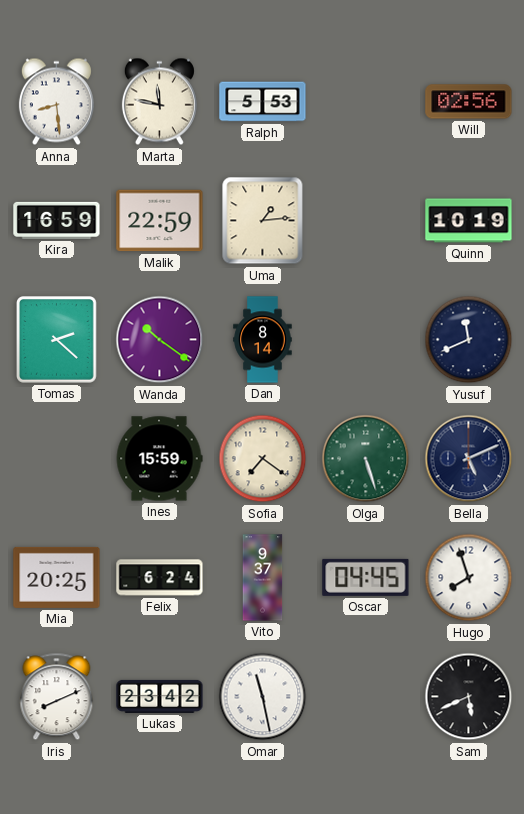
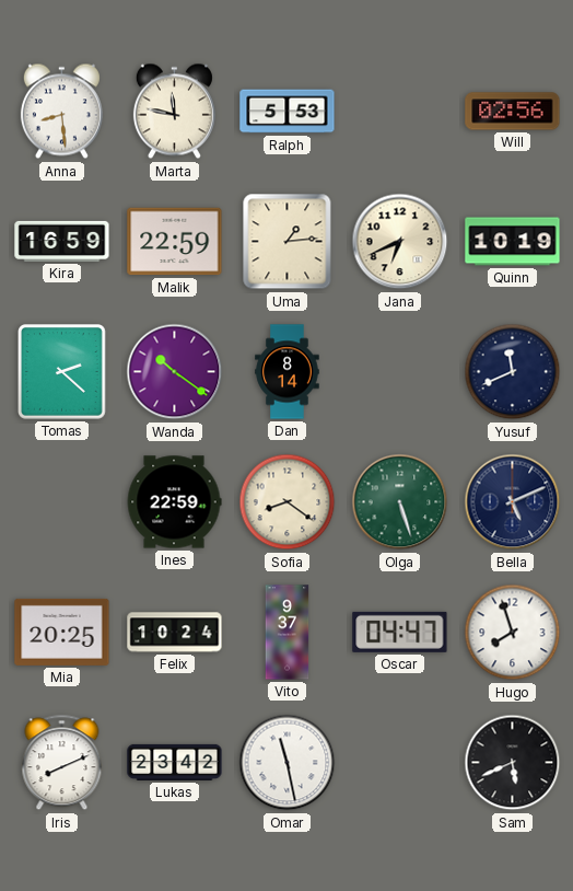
Jana: none -> 6:41
Ines: 15:59 -> 22:59
Sofia: 7:21 -> 8:21
Felix: 6:24 -> 10:24
Oscar: 04:45 -> 04:47
